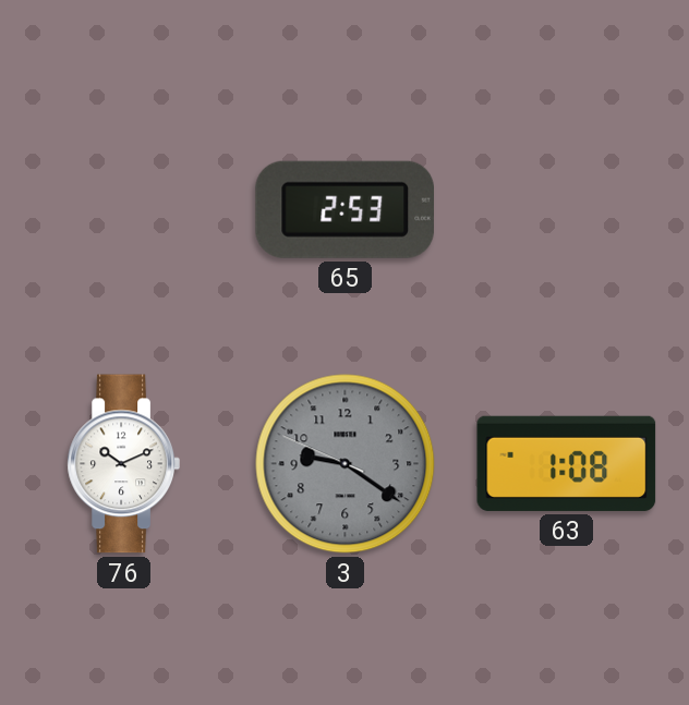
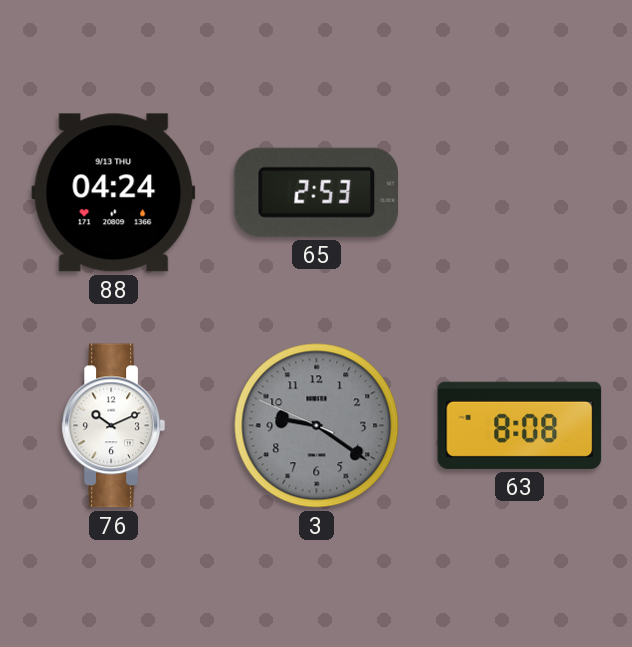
88: none -> 04:24
63: 1:08 -> 8:08
